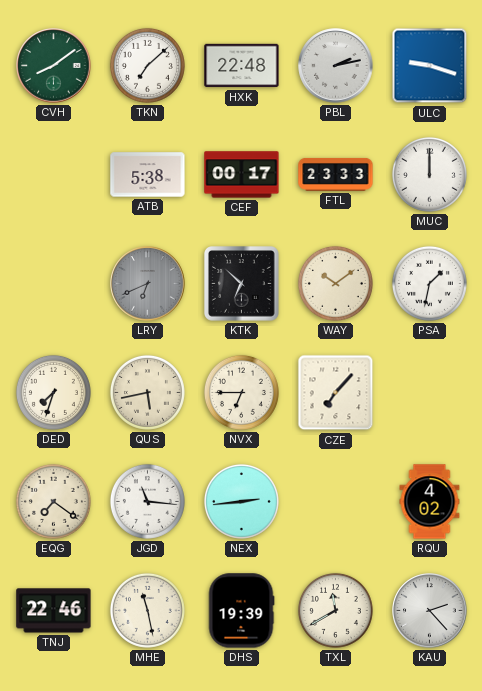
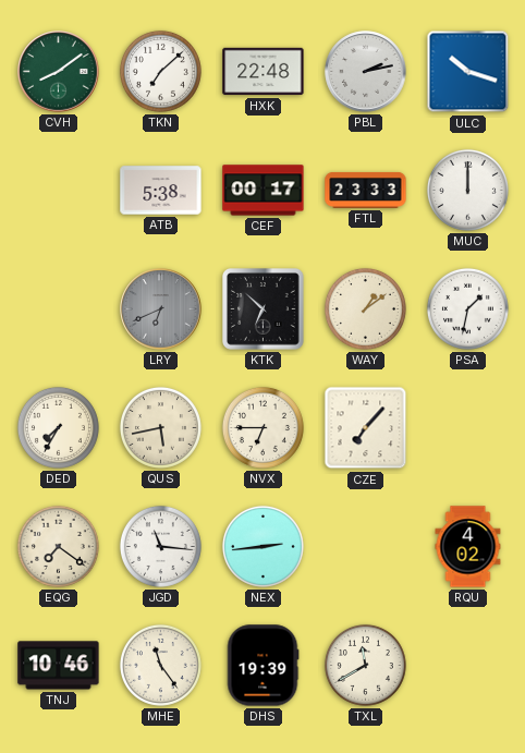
ULC: 9:18 -> 10:18
WAY: 10:09 -> 1:09
DED: 7:33 -> 7:35
TNJ: 22:46 -> 10:46
MHE: 11:28 -> 11:24
KAU: 2:23 -> none
